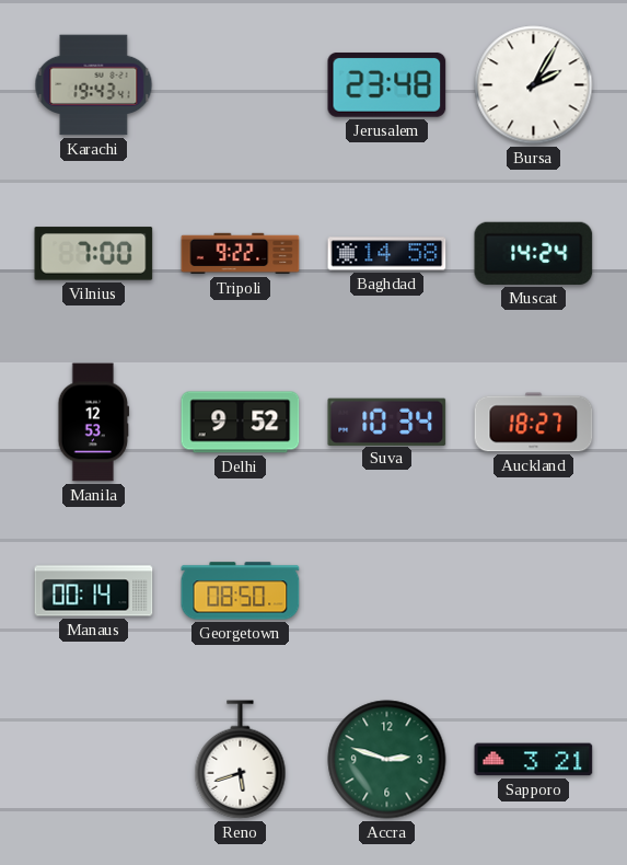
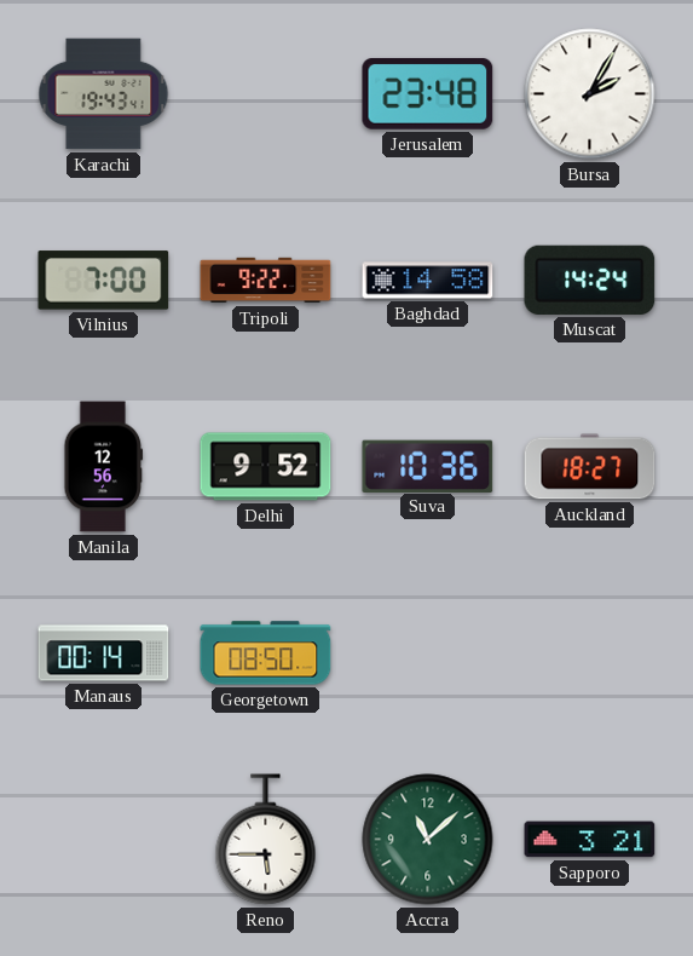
Manila: 12:53 -> 12:56
Suva: 10:34 -> 10:36
Reno: 5:42 -> 5:45
Accra: 2:48 -> 11:08
